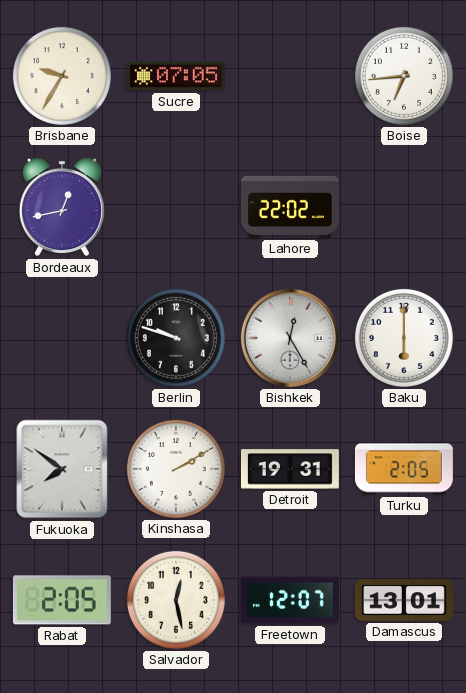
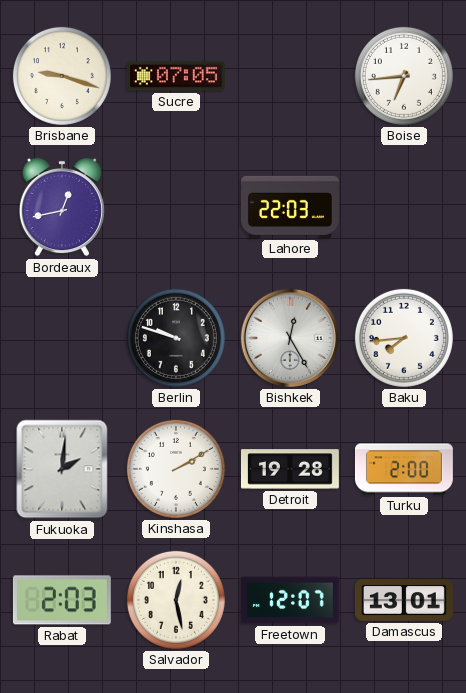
Brisbane: 9:35 -> 9:18
Lahore: 22:02 -> 22:03
Baku: 6:00 -> 7:44
Fukuoka: 7:51 -> 2:01
Detroit: 19:31 -> 19:28
Turku: 2:05 -> 2:00
Rabat: 2:05 -> 2:03
